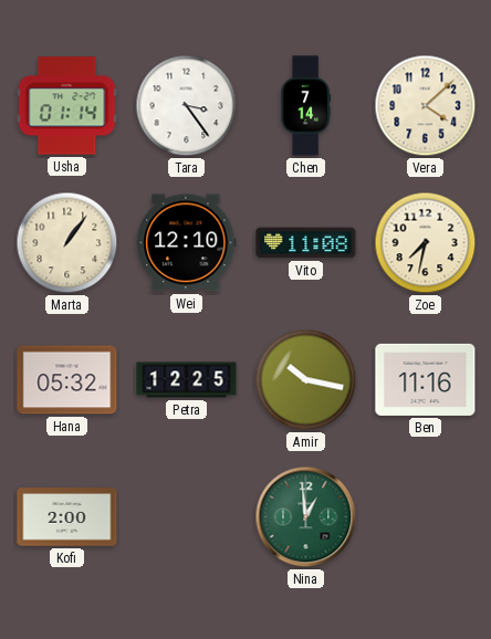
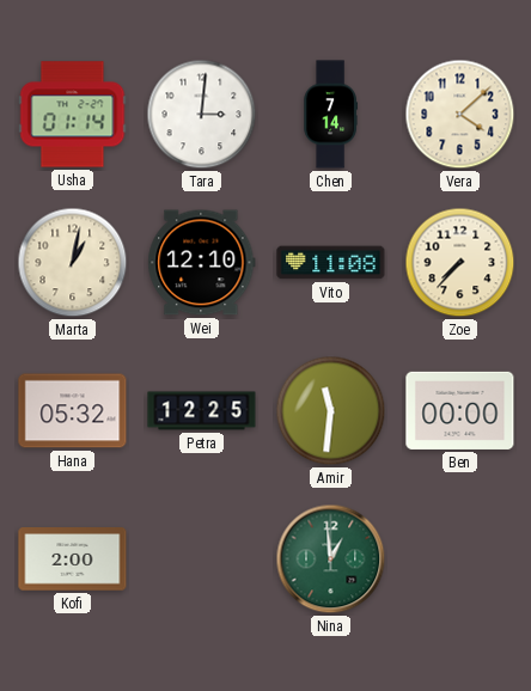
Tara: 3:24 -> 3:01
Marta: 1:06 -> 1:02
Zoe: 7:32 -> 7:37
Amir: 10:17 -> 11:31
Ben: 11:16 -> 00:00
